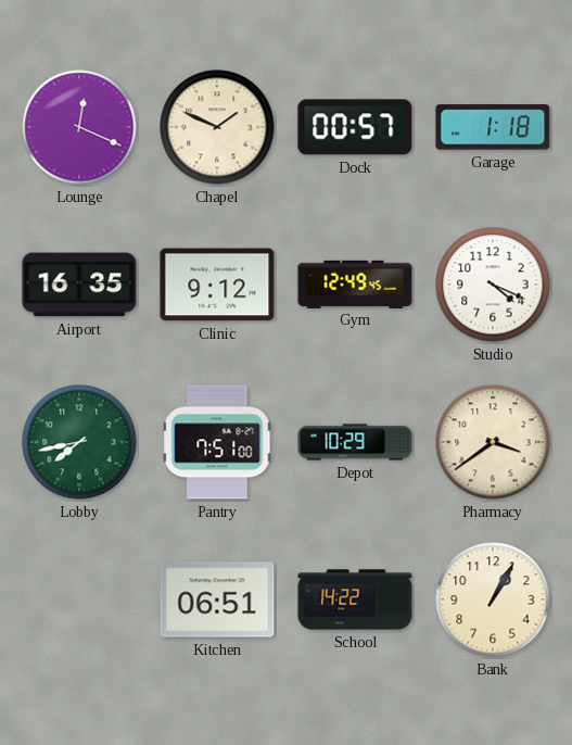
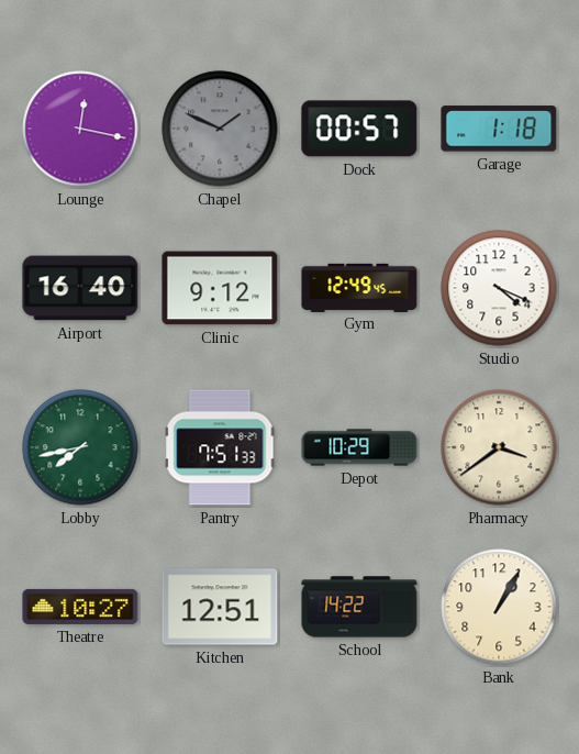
Lounge: 12:19 -> 12:17
Chapel dial: cream -> grey
Airport: 16:35 -> 16:40
Pantry: 7:51:00 -> 7:51:33
Theatre: none -> 10:27
Kitchen: 06:51 -> 12:51
